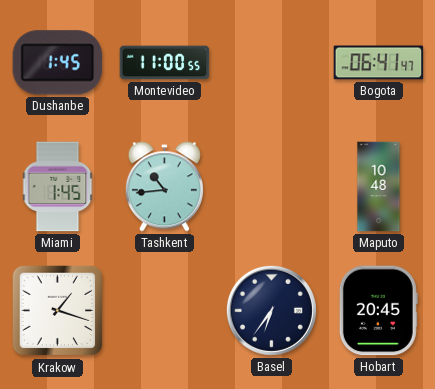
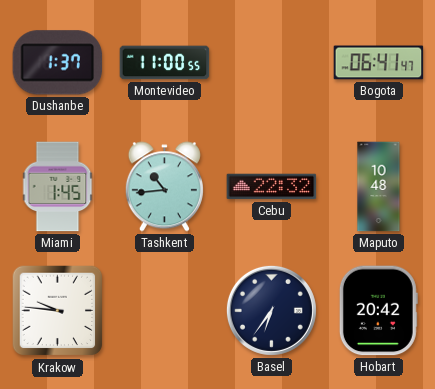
Dushanbe: 1:45 -> 1:37
Cebu: none -> 22:32
Krakow: 1:18 -> 9:46
Hobart: 20:45 -> 20:42
